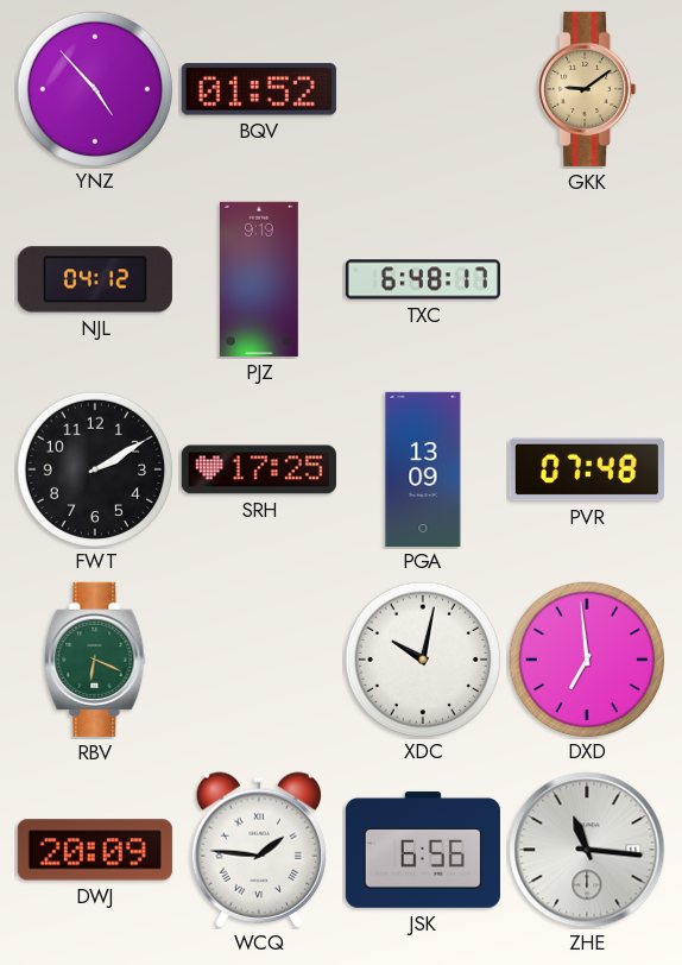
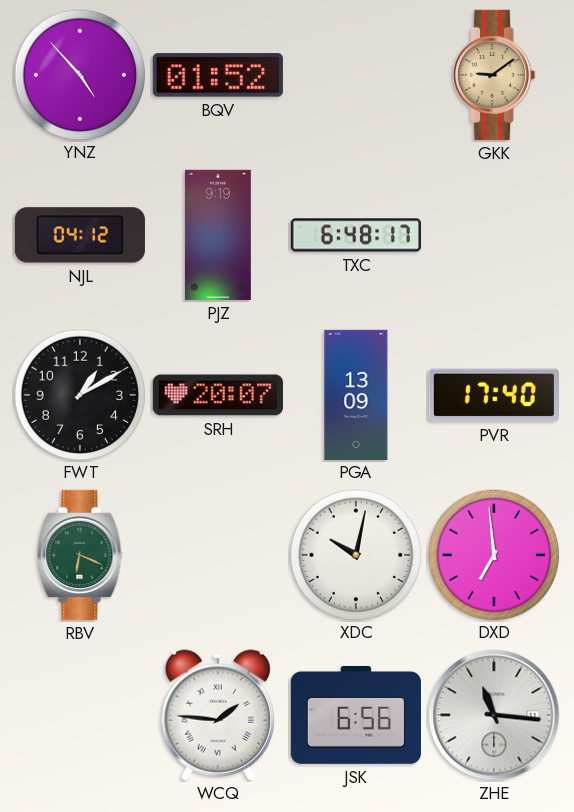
FWT: 2:10 -> 1:10
SRH: 17:25 -> 20:07
PVR: 07:48 -> 17:40
DWJ: 20:09 -> none
